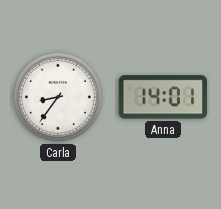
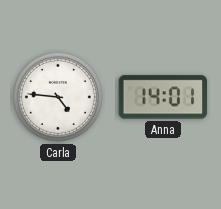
Carla: 8:36 -> 4:46
